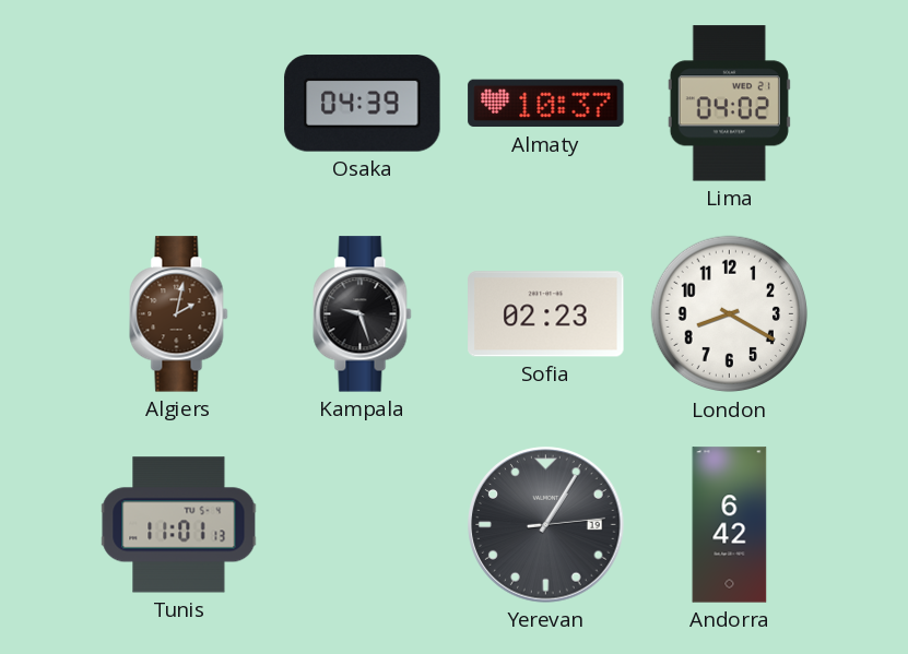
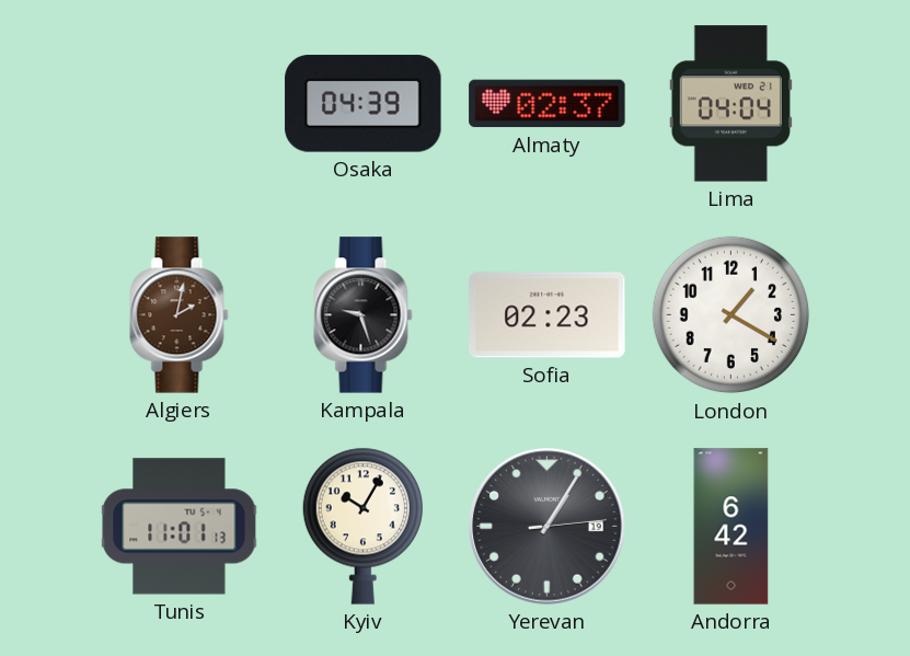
Almaty: 10:37 -> 02:37
Lima: 04:02 -> 04:04
London: 8:20 -> 1:20
Kyiv: none -> 10:05
